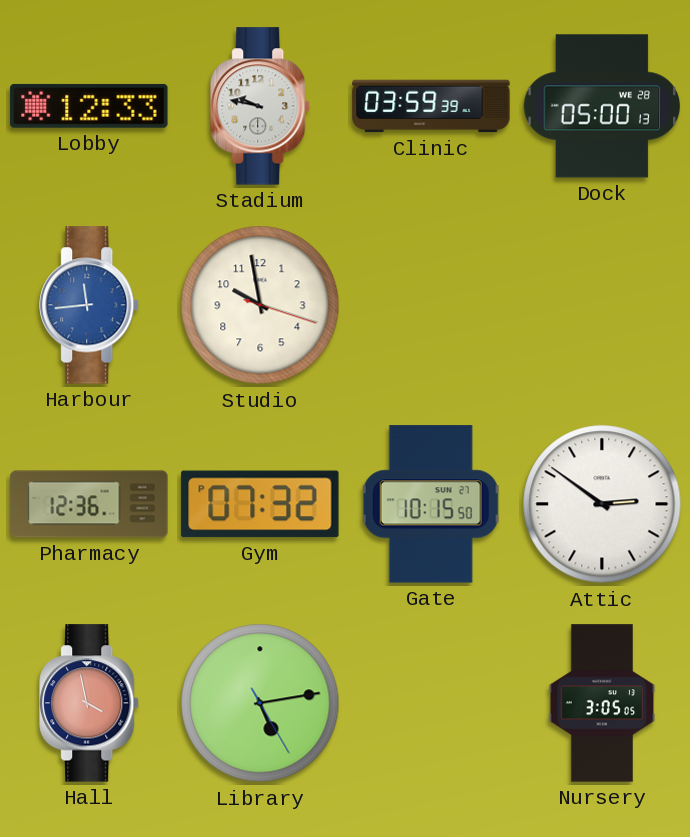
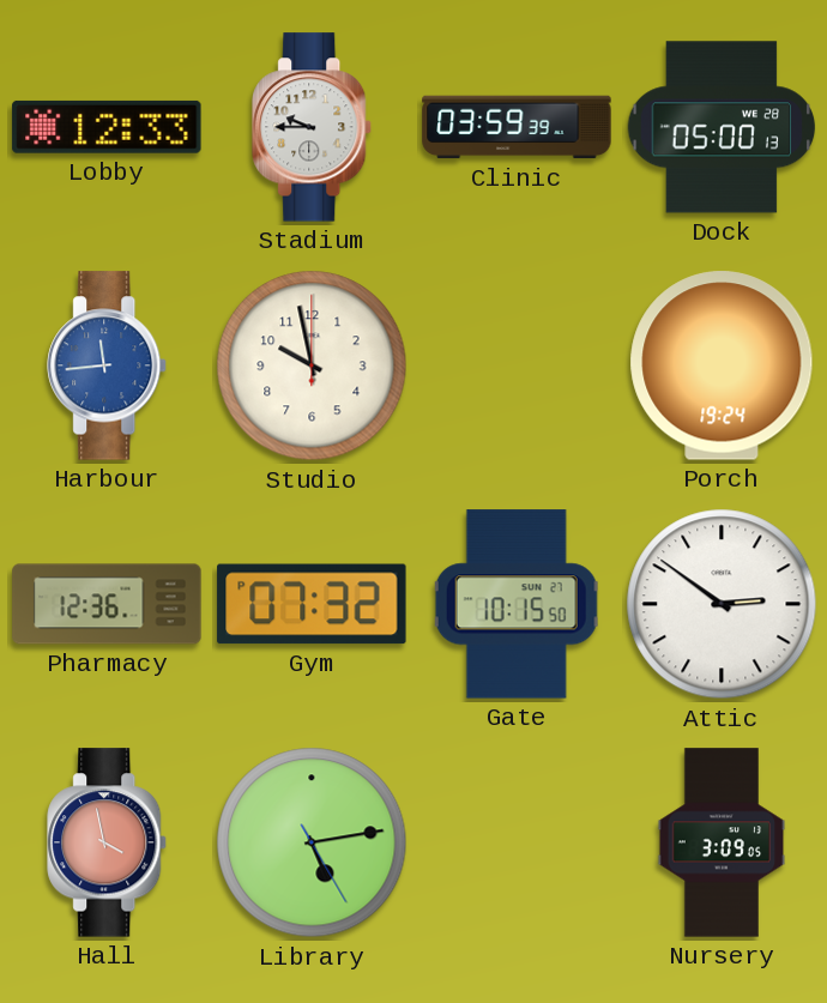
Stadium: 9:47 -> 9:45
Studio: 9:58:18 -> 9:58:00
Porch: none -> 19:24
Nursery: 3:05 -> 3:09
